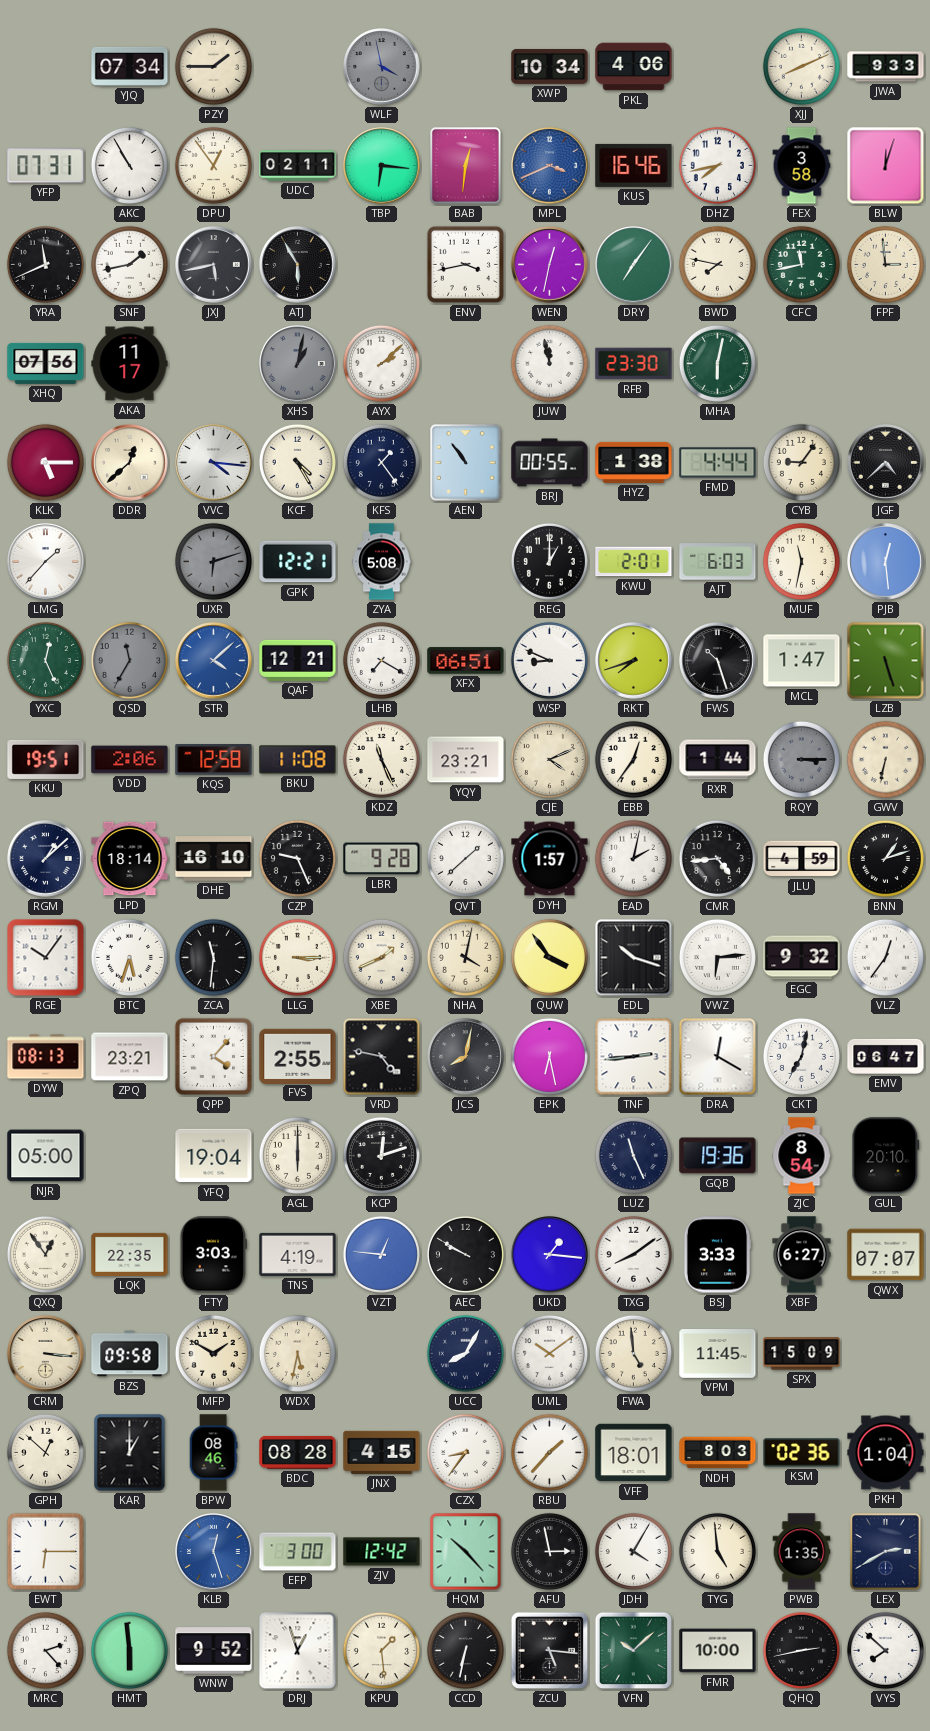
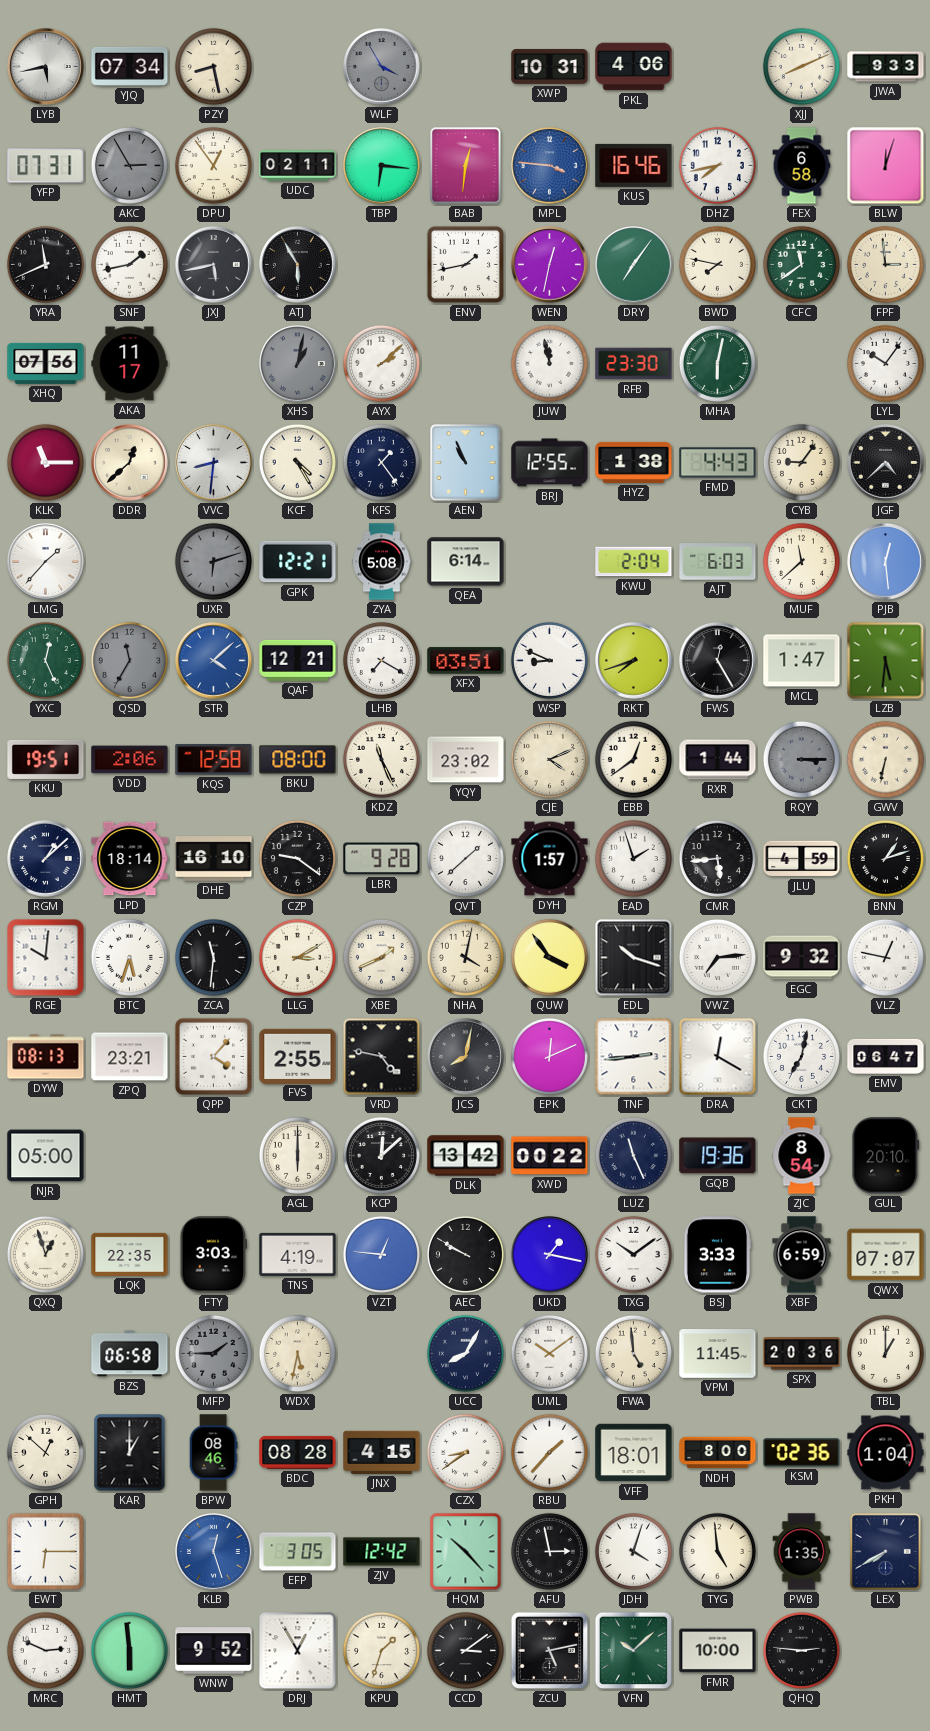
LYB: none -> 5:43
PZY: 1:45 -> 8:28
WLF: 3:58 -> 3:55
XWP: 10:34 -> 10:31
AKC: 10:55 -> 2:55
AKC dial: white -> grey
MPL: 3:41 -> 3:46
FEX: 3:58 -> 6:58
ENV: 3:43 -> 1:43
CFC: 11:43 -> 11:39
LYL: none -> 10:06
KLK: 5:15 -> 11:15
VVC: 4:16 -> 8:31
AEN: 10:54 -> 10:56
BRJ: 00:55 -> 12:55
FMD: 4:44 -> 4:43
QEA: none -> 6:14
REG: 1:00 -> none
KWU: 2:01 -> 2:04
MUF: 11:32 -> 11:38
XFX: 06:51 -> 03:51
FWS: 10:27 -> 12:25
LZB: 5:27 -> 5:31
BKU: 11:08 -> 08:00
YQY: 23:21 -> 23:02
EBB: 12:36 -> 12:39
CZP: 9:26 -> 9:21
EAD: 2:02 -> 1:57
CMR: 4:44 -> 5:44
RGE: 10:06 -> 10:01
LLG: 3:15 -> 3:10
VWZ: 6:14 -> 7:14
VLZ: 12:36 -> 12:47
EPK: 6:28 -> 12:11
YFQ: 19:04 -> none
KCP: 12:12 -> 12:08
DLK: none -> 13:42
XWD: none -> 00:22
QXQ: 12:54 -> 12:57
UKD: 1:16 -> 1:17
TXG: 8:09 -> 10:09
XBF: 6:27 -> 6:59
CRM: 3:16 -> none
BZS: 09:58 -> 06:58
MFP: 1:50 -> 1:45
MFP dial: cream -> grey
SPX: 15:09 -> 20:36
TBL: none -> 1:00
CZX: 8:36 -> 8:39
NDH: 8:03 -> 8:00
EFP: 3:00 -> 3:05
JDH: 4:05 -> 4:03
LEX: 2:40 -> 7:40
MRC: 2:23 -> 2:49
DRJ: 12:57 -> 12:55
KPU: 1:29 -> 1:33
CCD: 6:32 -> 3:09
ZCU: 5:16 -> 5:13
QHQ: 2:43 -> 2:46
VYS: 7:52 -> none
